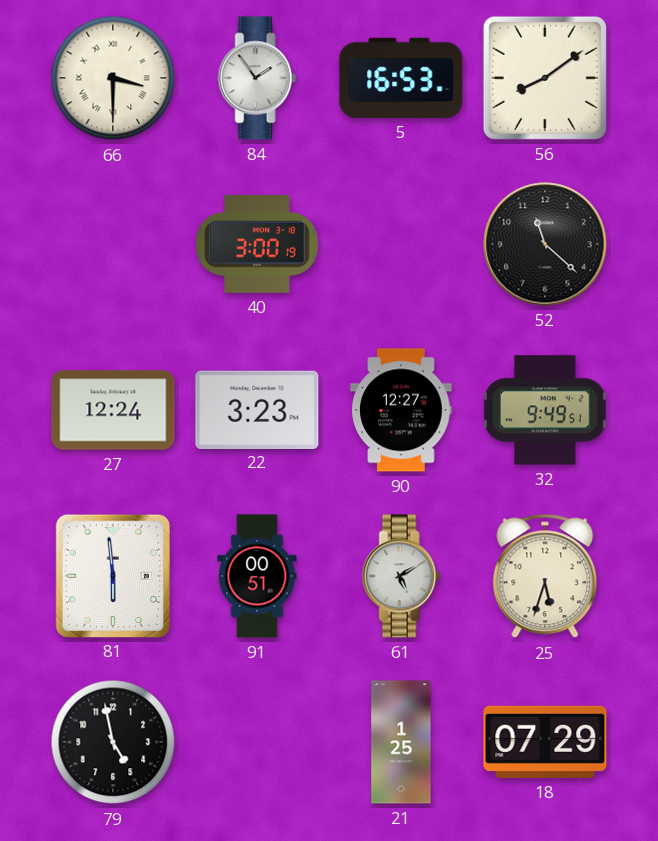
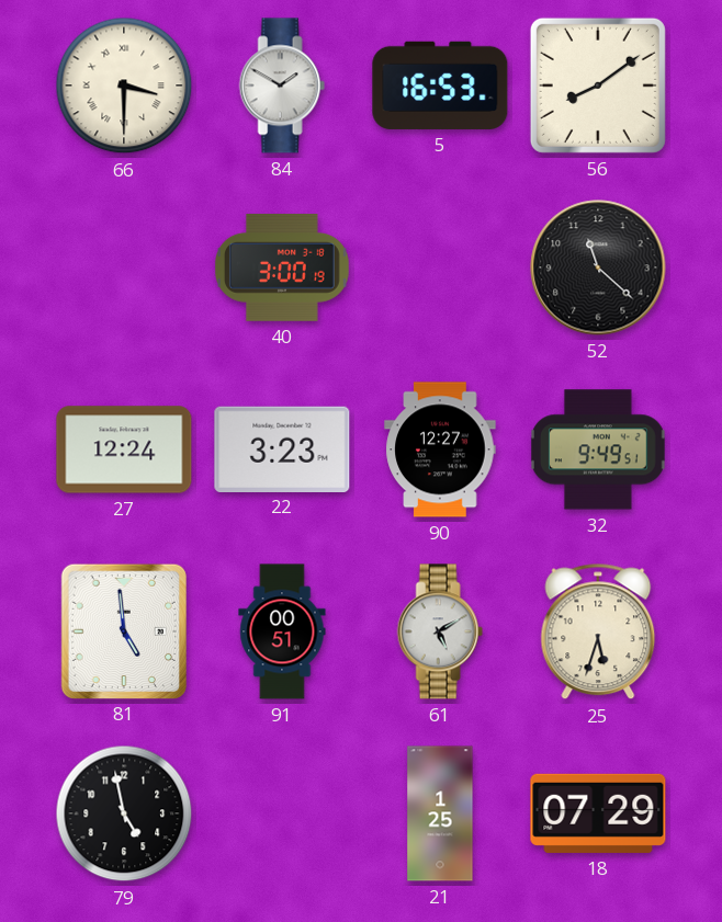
84: 1:54 -> 1:50
81: 5:59 -> 4:59
